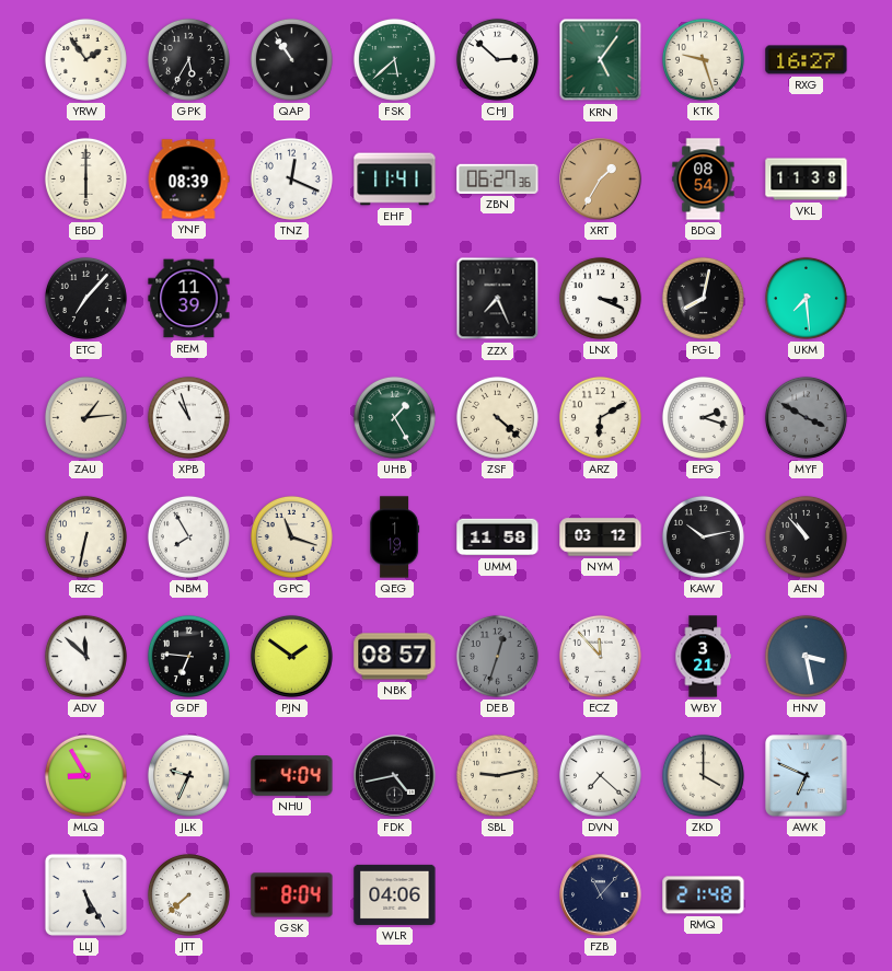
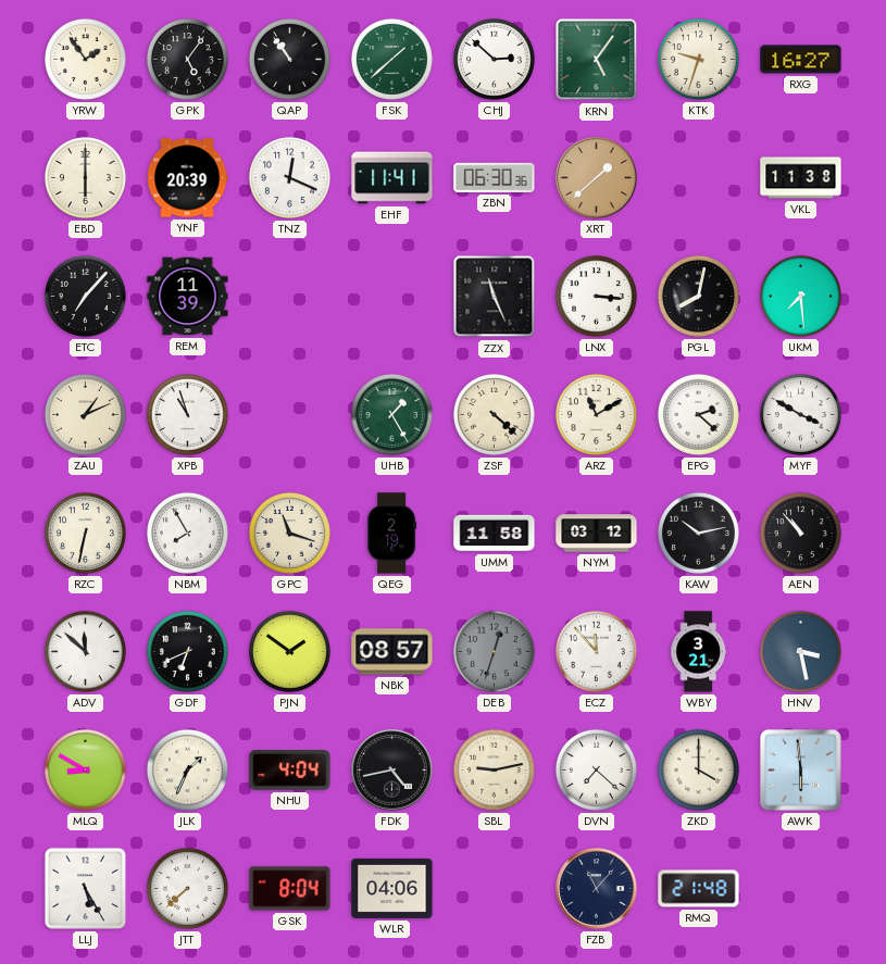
GPK: 5:35 -> 5:06
FSK: 5:38 -> 1:38
KTK: 9:27 -> 9:33
YNF: 08:39 -> 20:39
ZBN: 06:27 -> 06:30
XRT: 1:35 -> 1:38
BDQ: 08:54 -> none
ZZX: 7:26 -> 11:26
LNX: 3:19 -> 3:16
ZAU: 1:14 -> 1:11
ARZ: 6:10 -> 11:10
EPG: 2:18 -> 2:22
MYF dial: grey -> white
QEG: 1:19 -> 2:19
GDF: 6:46 -> 6:41
MLQ: 8:55 -> 8:50
JLK: 9:34 -> 1:34
AWK: 6:49 -> 5:59
